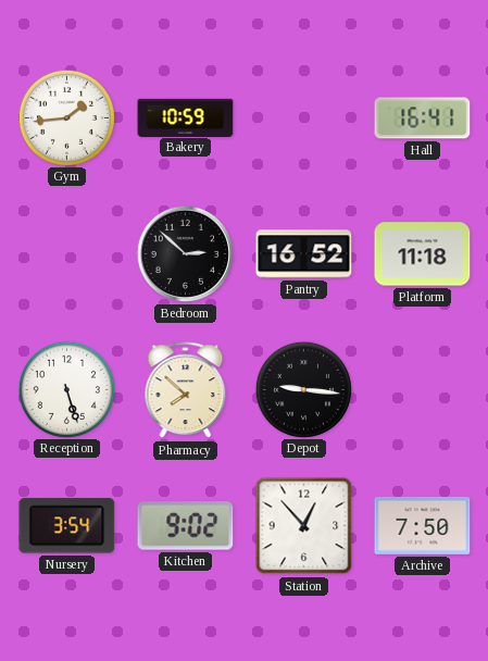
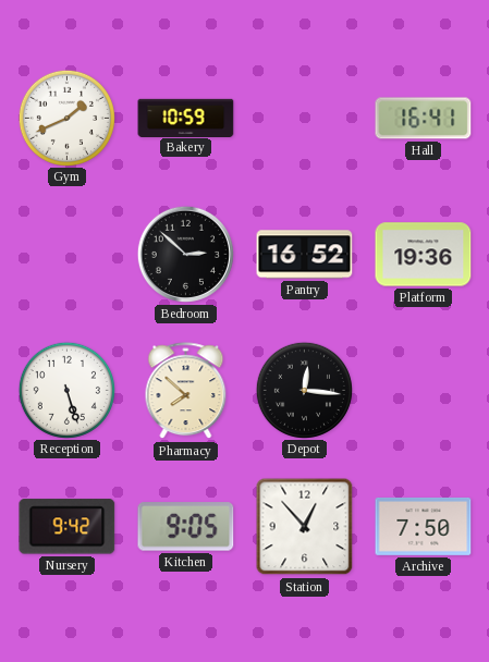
Gym: 1:44 -> 1:41
Platform: 11:18 -> 19:36
Depot: 9:16 -> 12:16
Nursery: 3:54 -> 9:42
Kitchen: 9:02 -> 9:05
